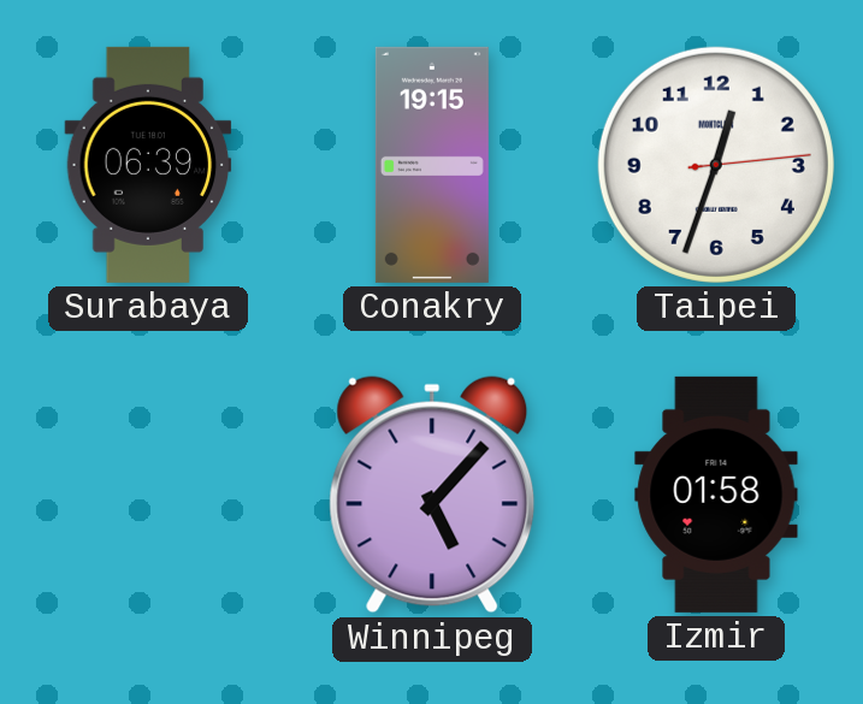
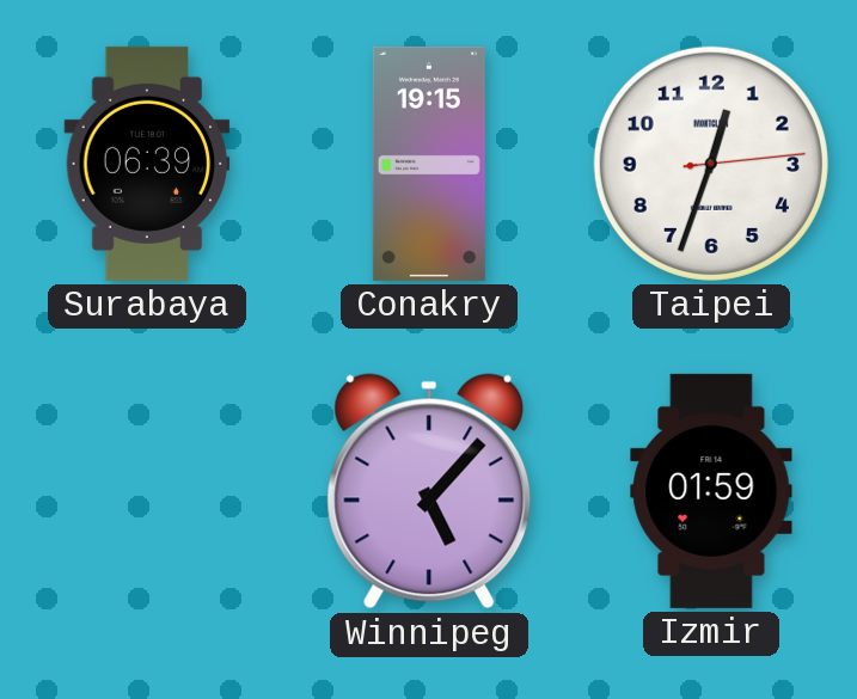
Izmir: 01:58 -> 01:59
